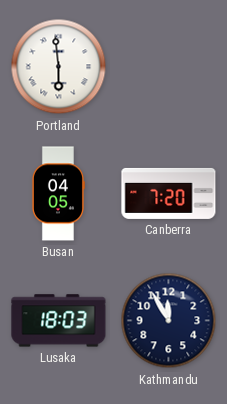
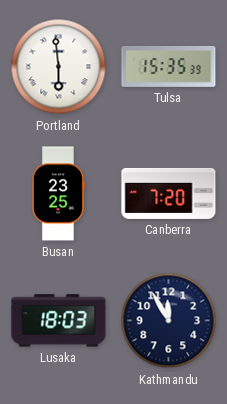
Tulsa: none -> 15:35
Busan: 04:05 -> 23:25
